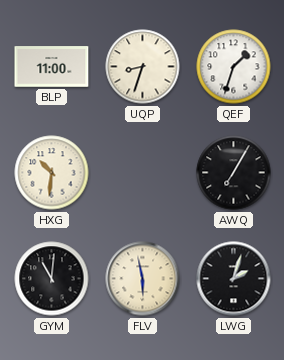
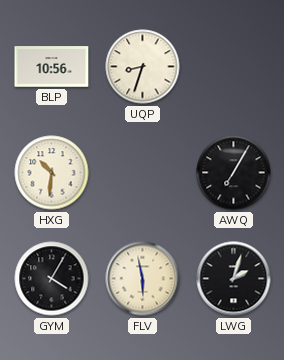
BLP: 11:00 -> 10:56
QEF: 1:33 -> none
GYM: 11:01 -> 4:05
